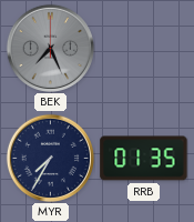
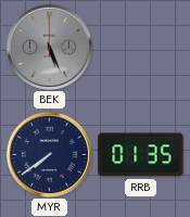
BEK: 7:26 -> 5:26
MYR: 7:35 -> 7:39
